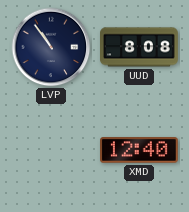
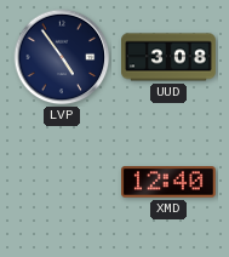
LVP: 10:54 -> 4:54
UUD: 8:08 -> 3:08
